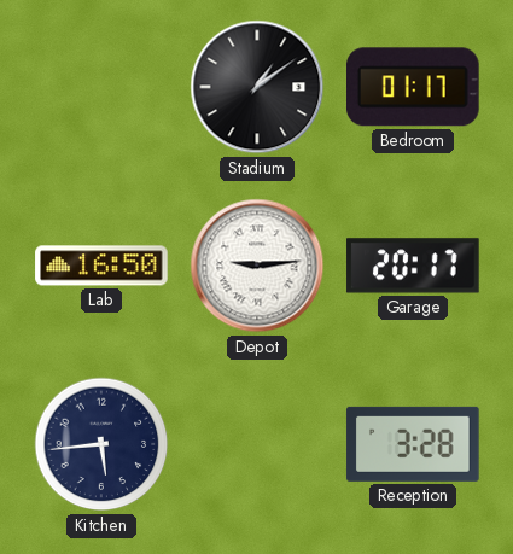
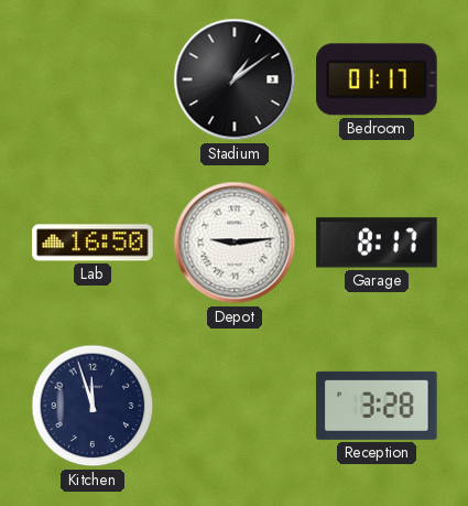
Garage: 20:17 -> 8:17
Kitchen: 5:44 -> 11:57
